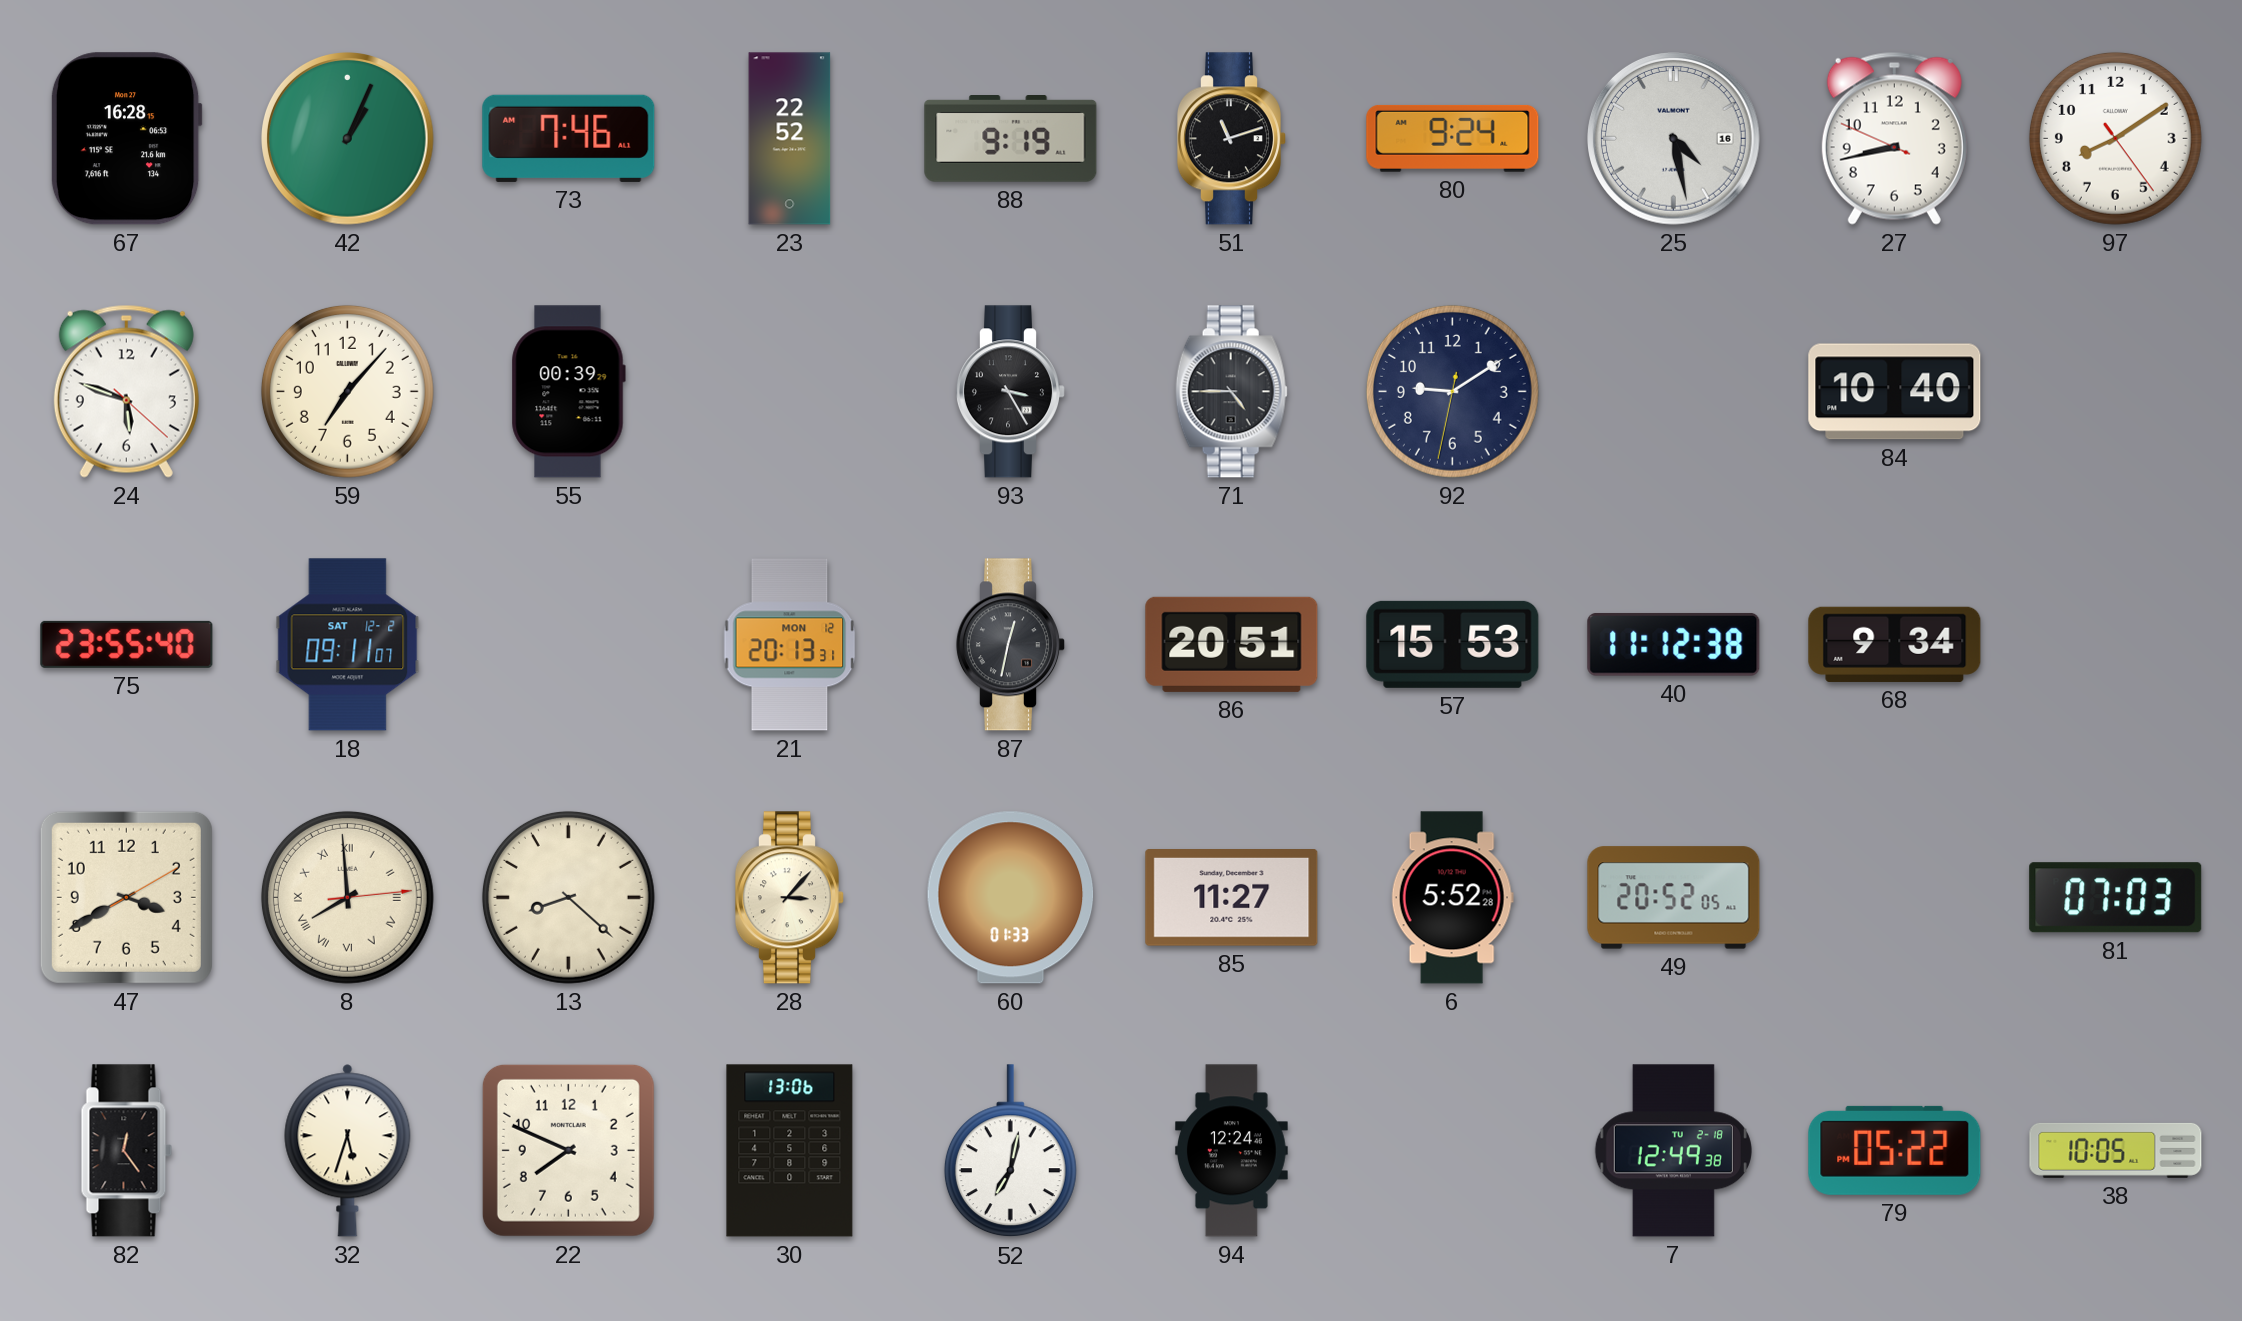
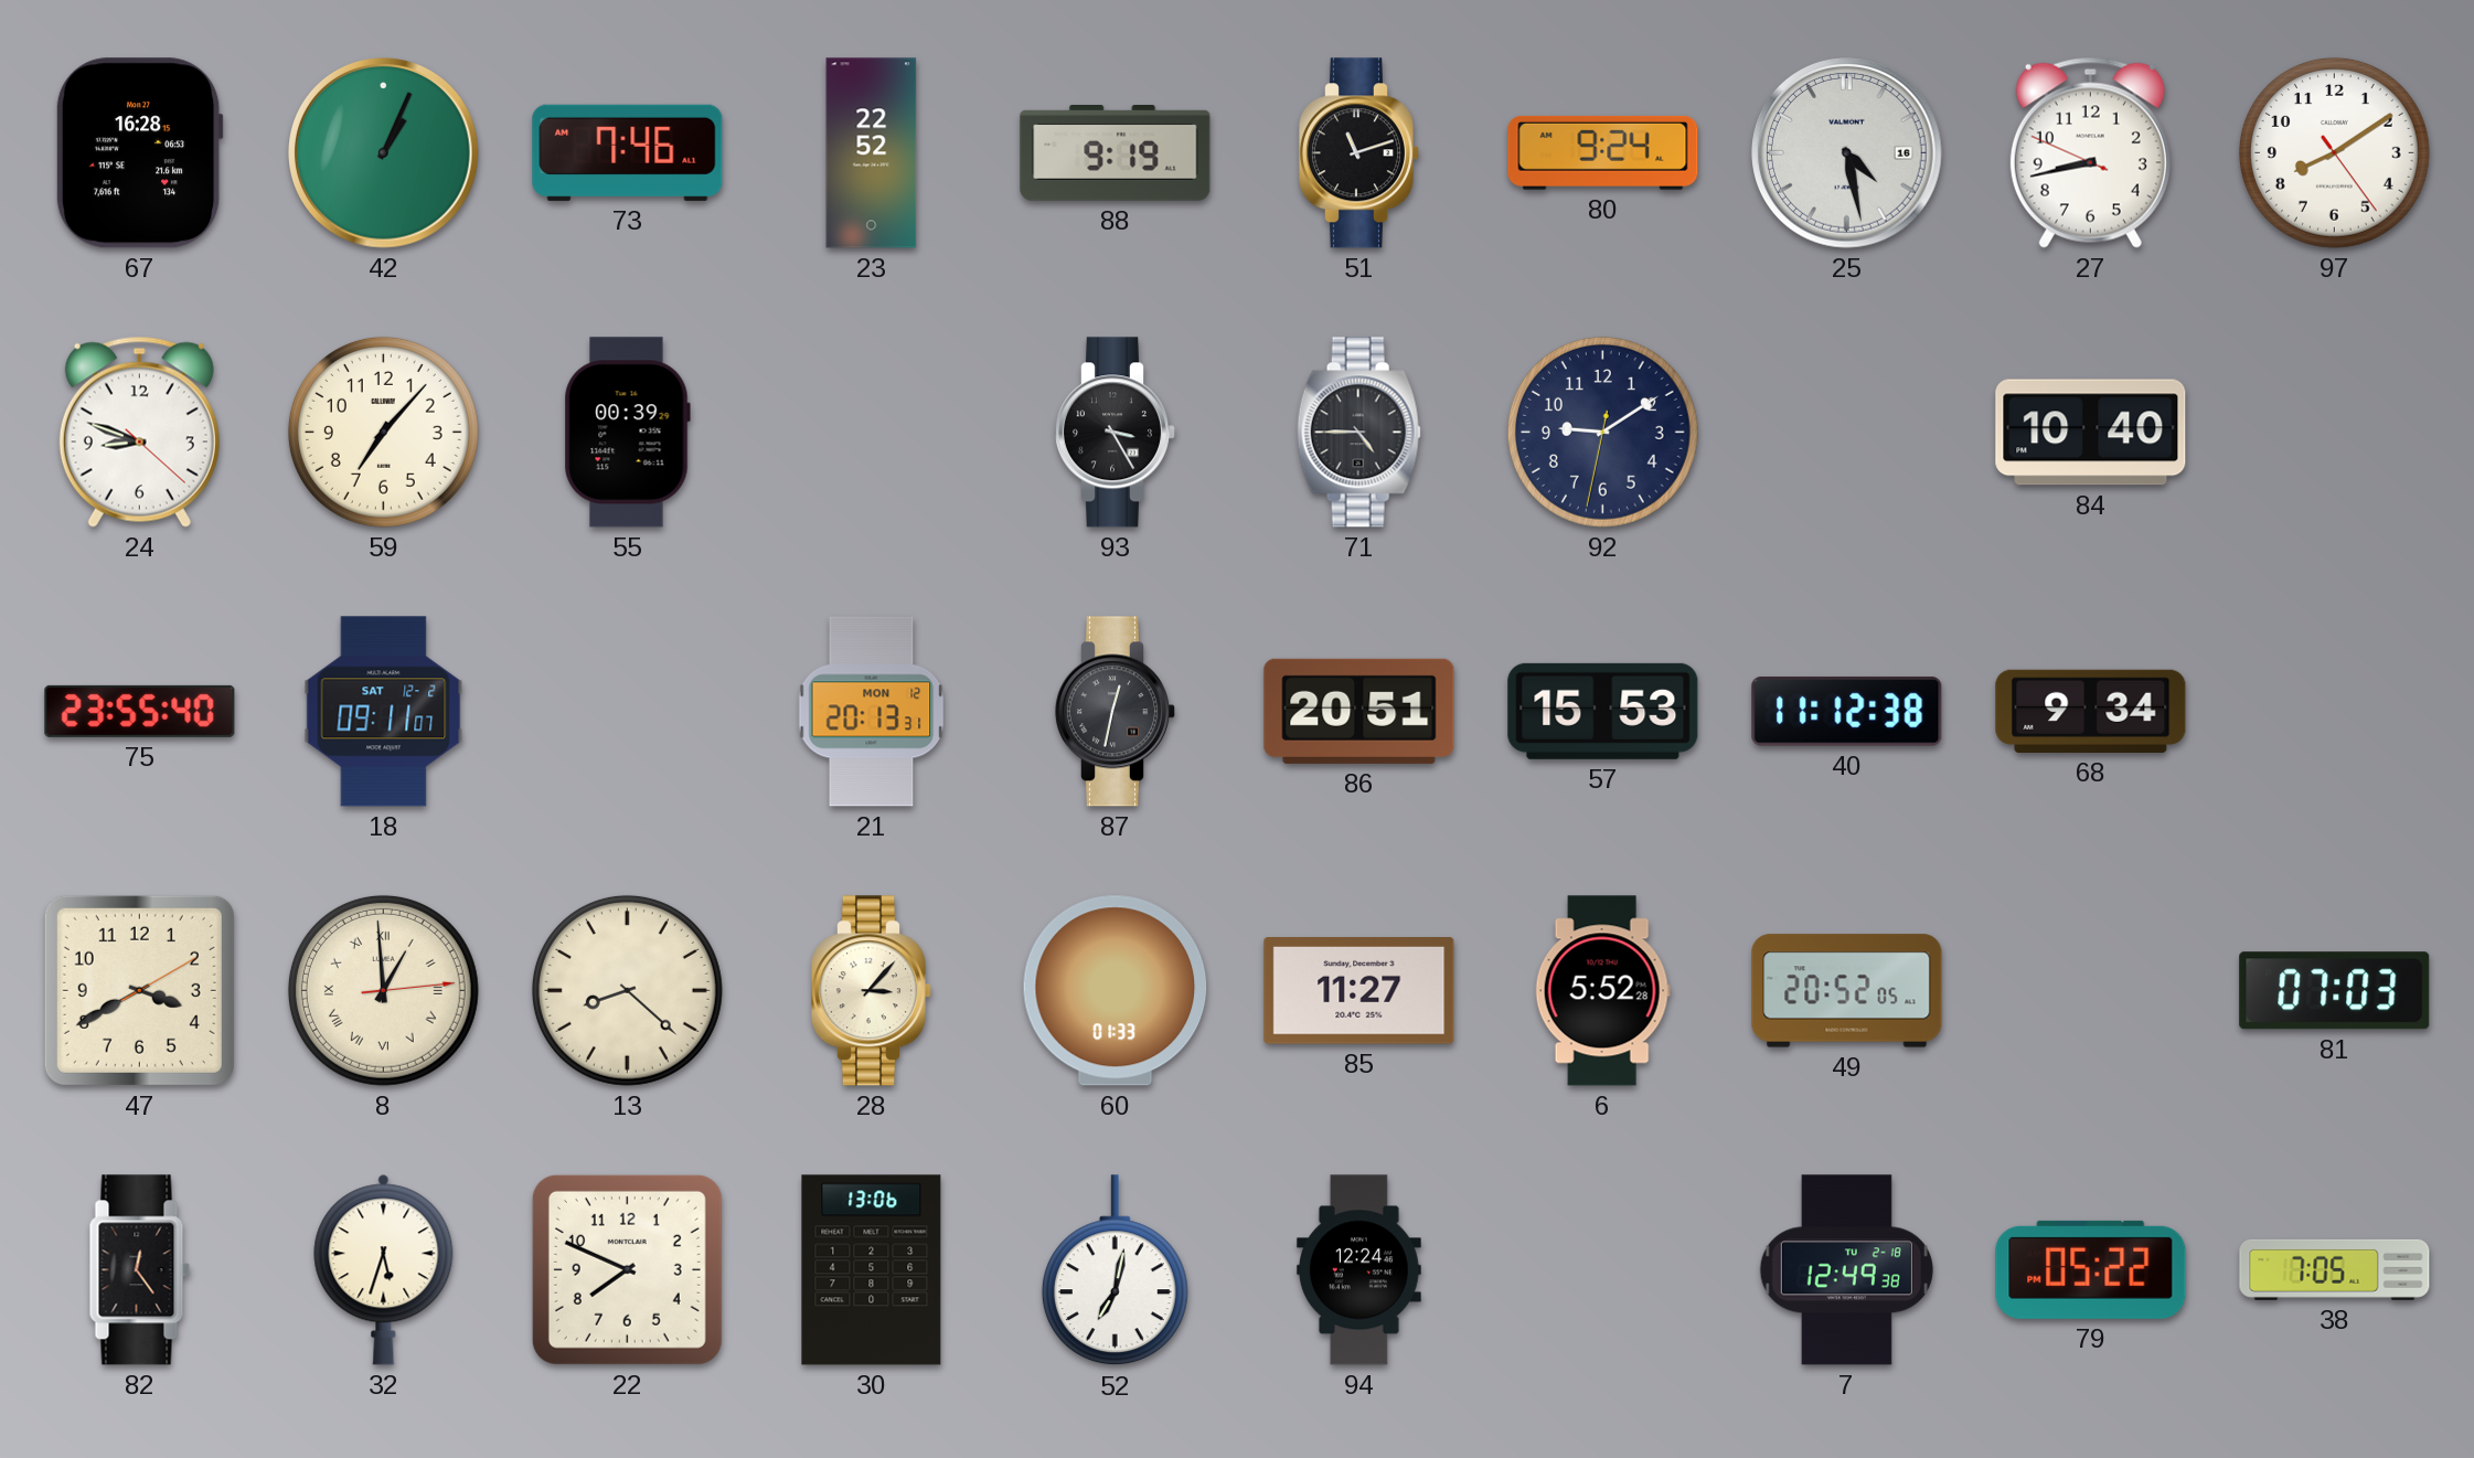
24: 5:48 -> 8:48
8: 7:59 -> 12:59
38: 10:05 -> 7:05
